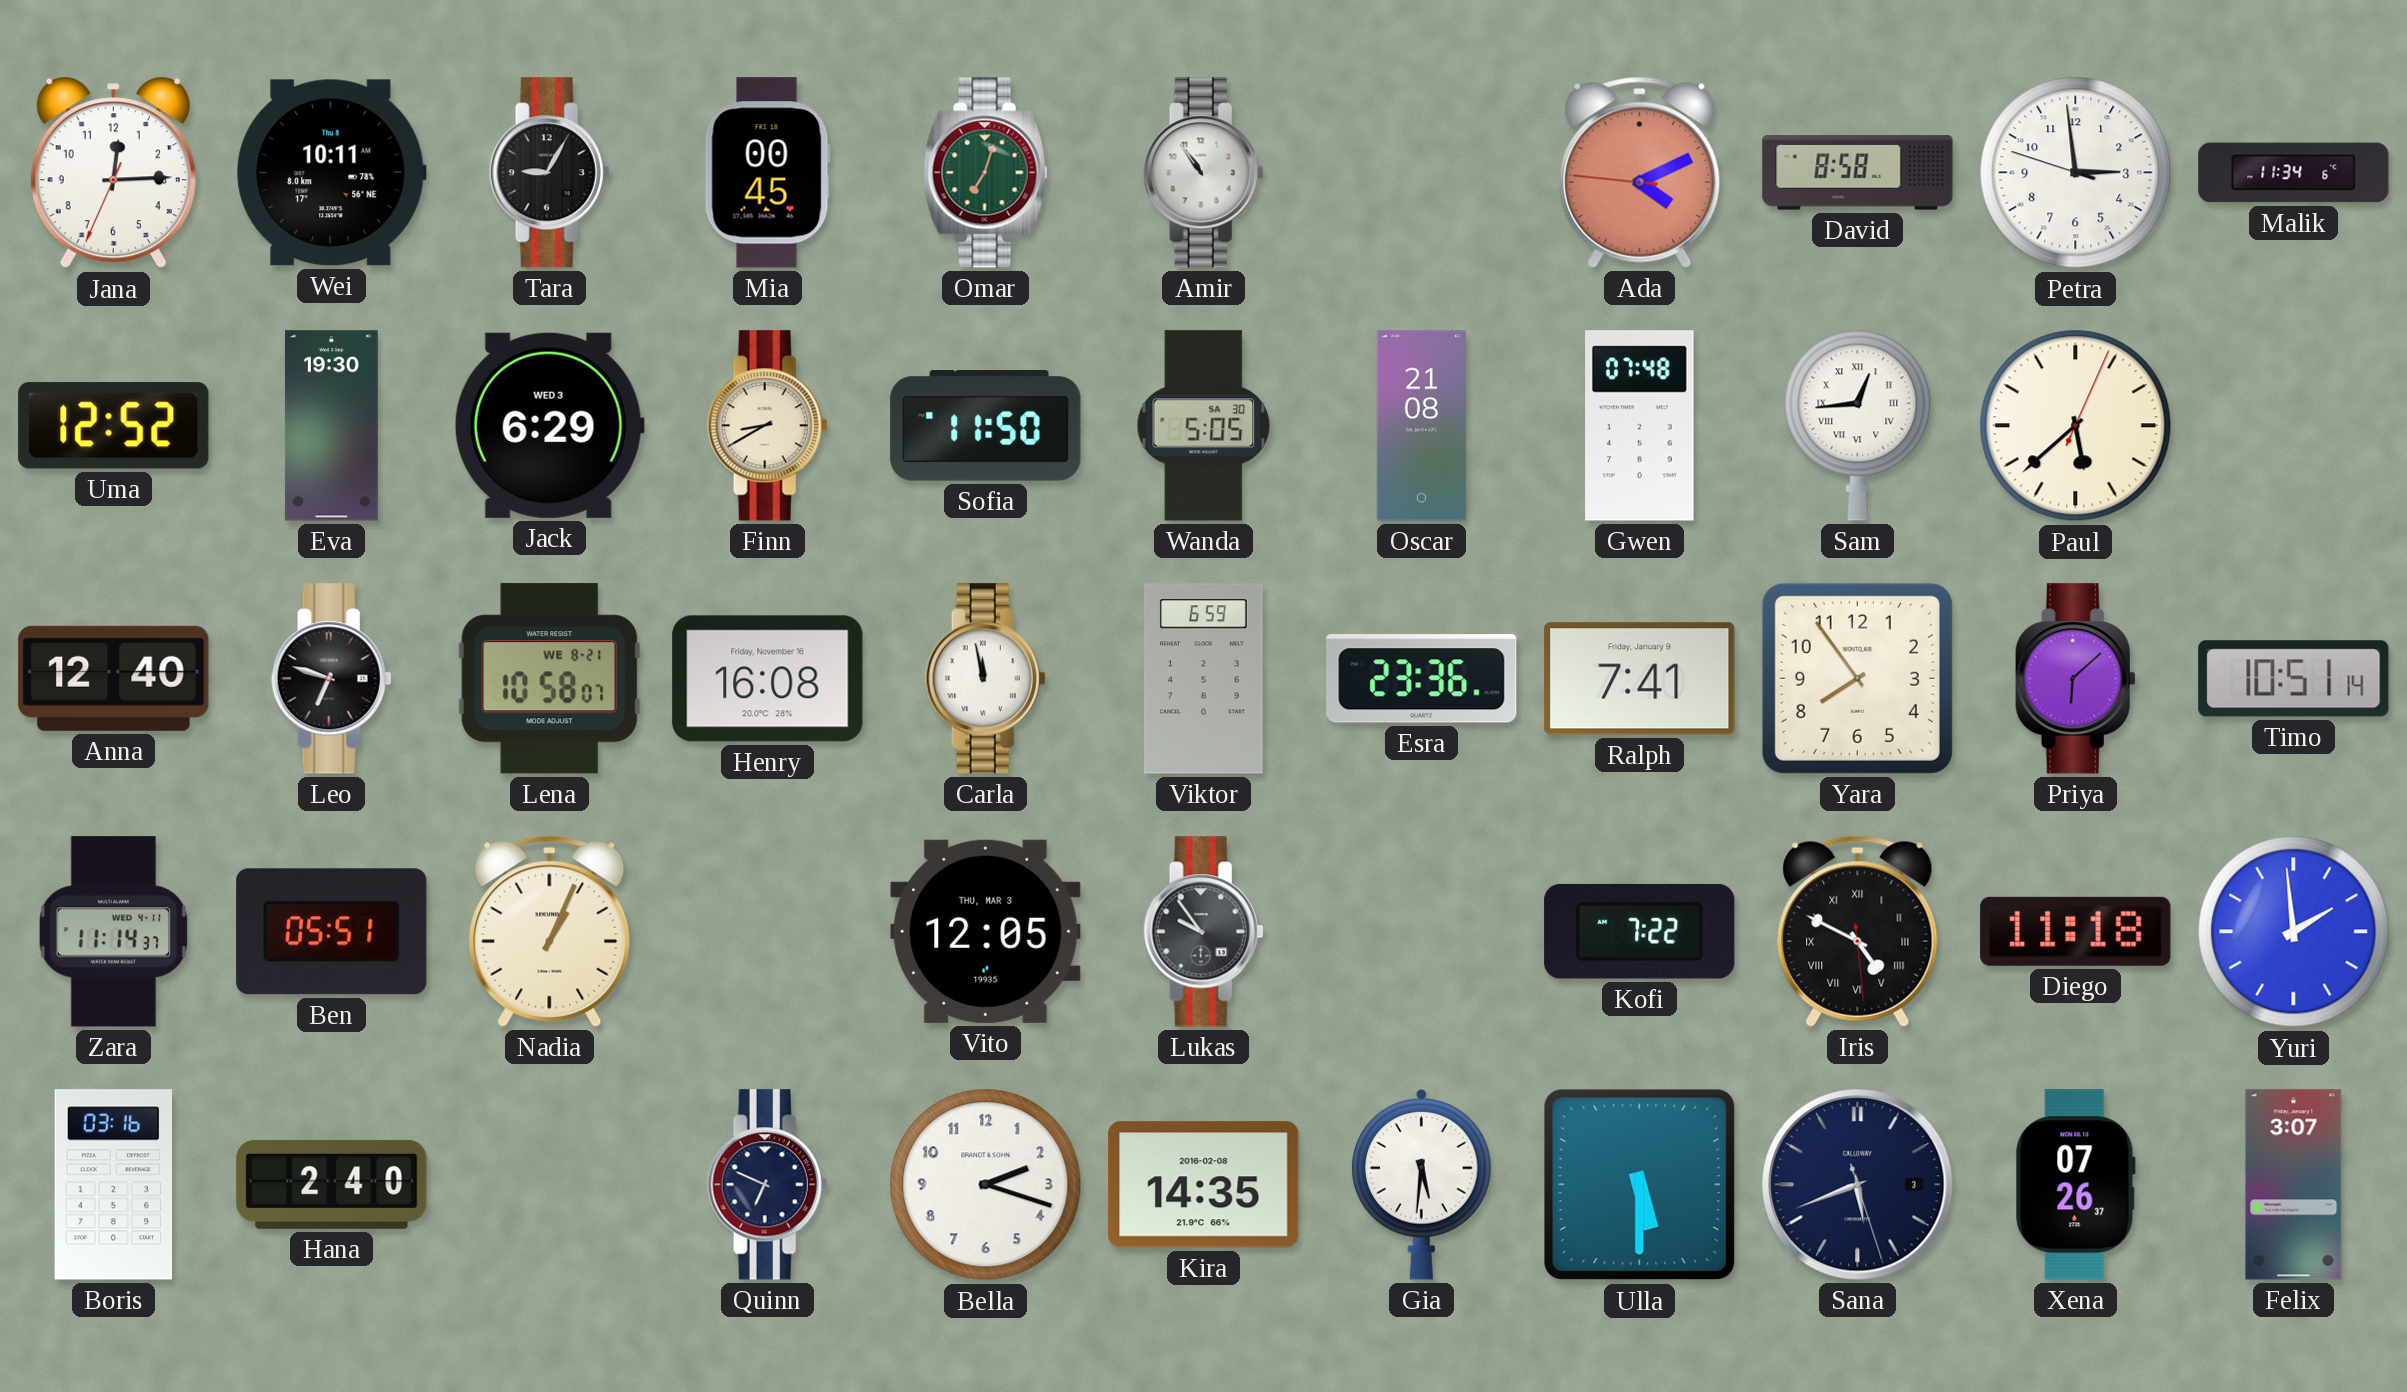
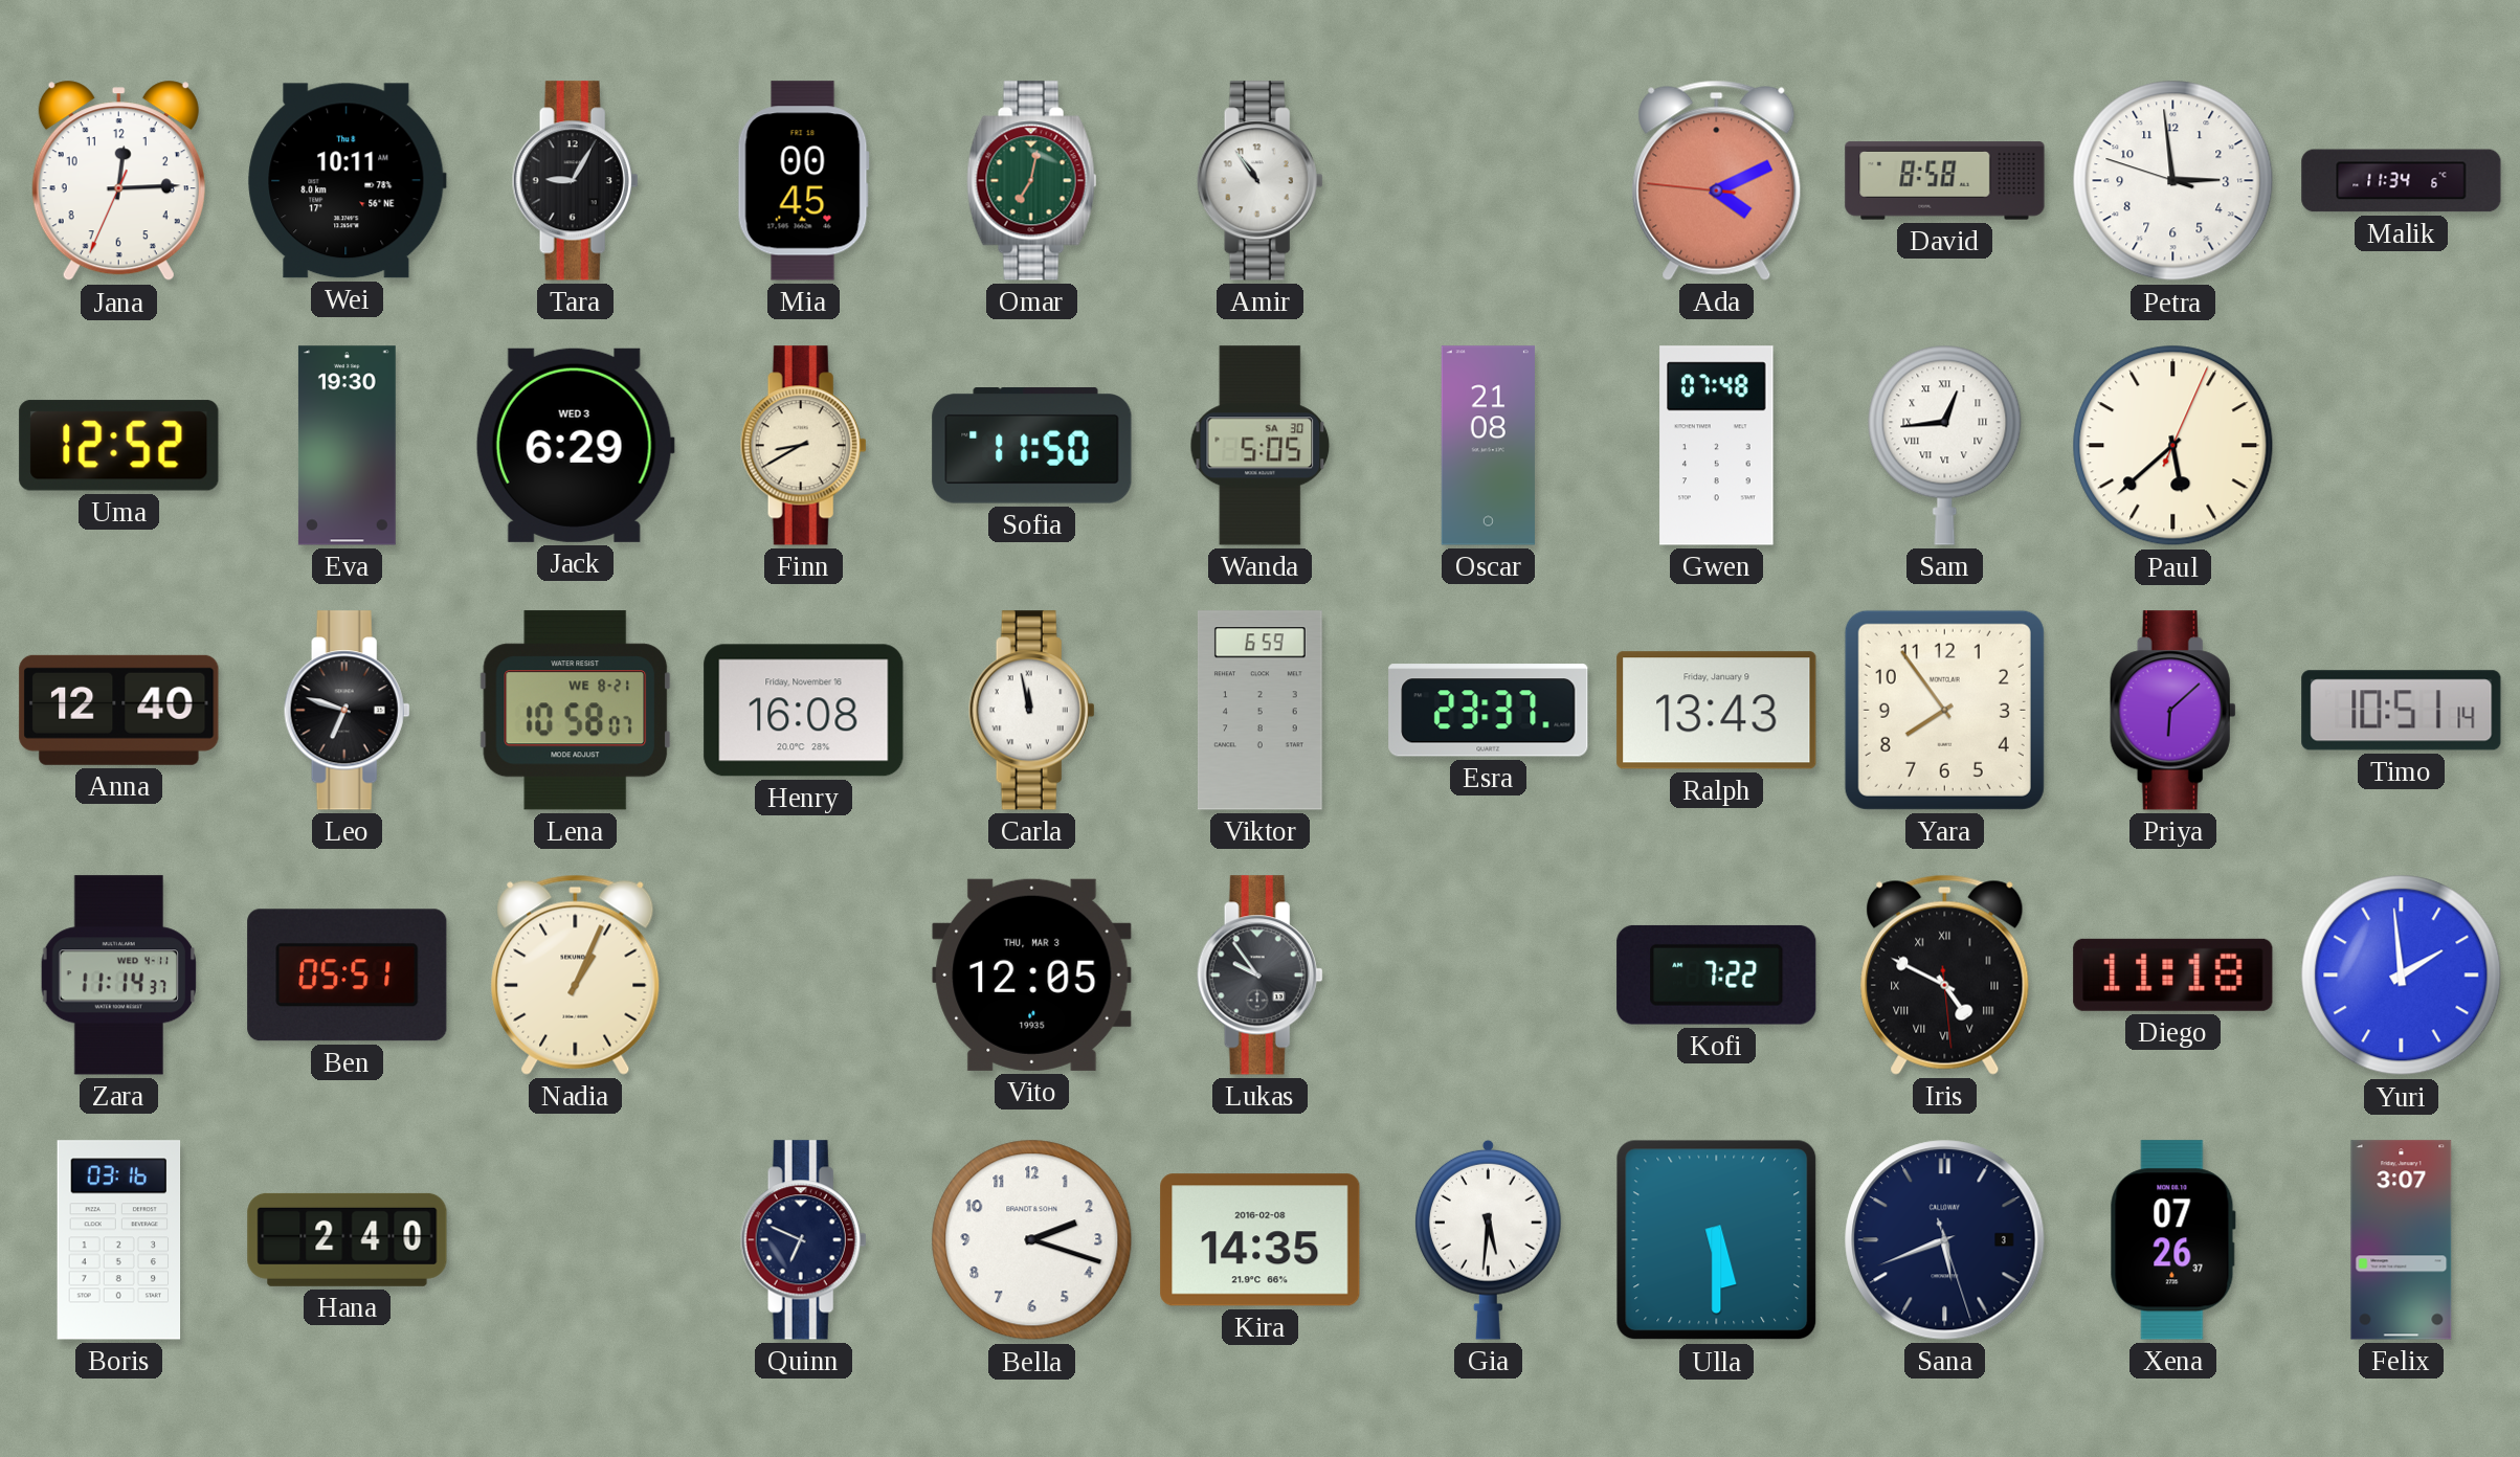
Omar: 7:03 -> 7:02
Esra: 23:36 -> 23:37
Ralph: 7:41 -> 13:43
